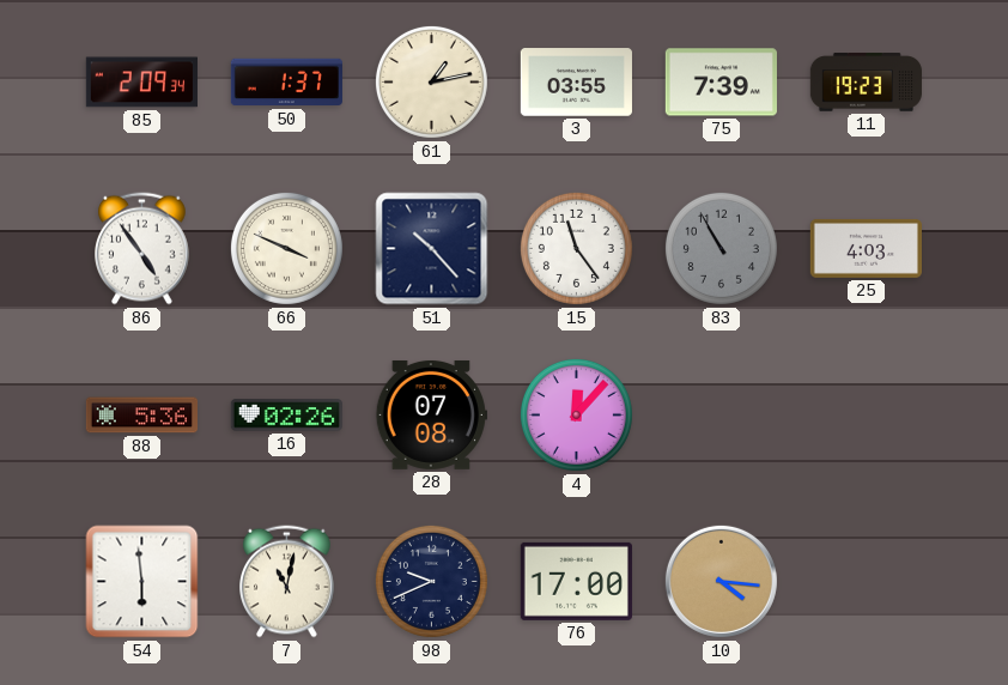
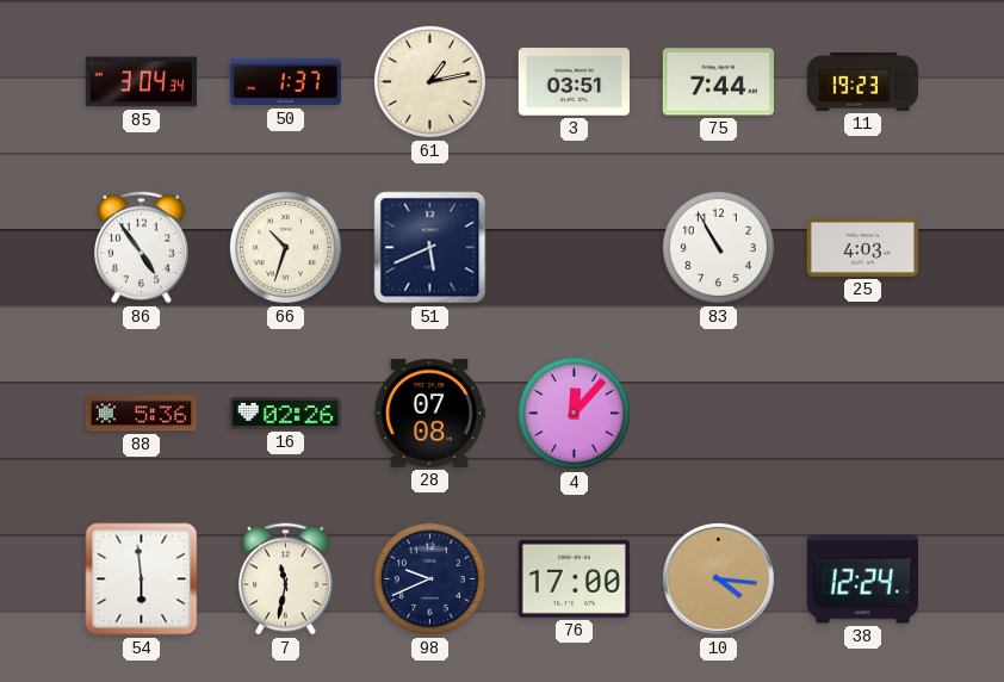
85: 2:09 -> 3:04
3: 03:55 -> 03:51
75: 7:39 -> 7:44
66: 3:49 -> 10:33
51: 10:23 -> 5:41
15: 11:24 -> none
83 dial: grey -> white
7: 11:02 -> 11:32
38: none -> 12:24
